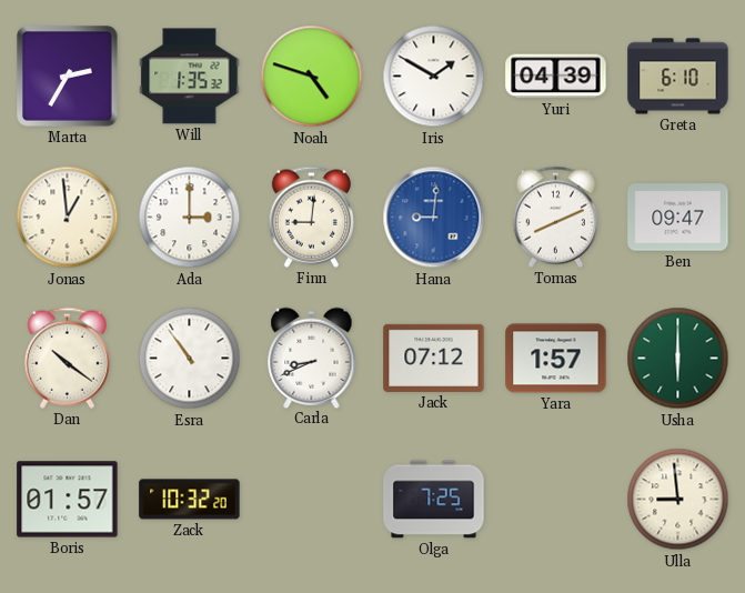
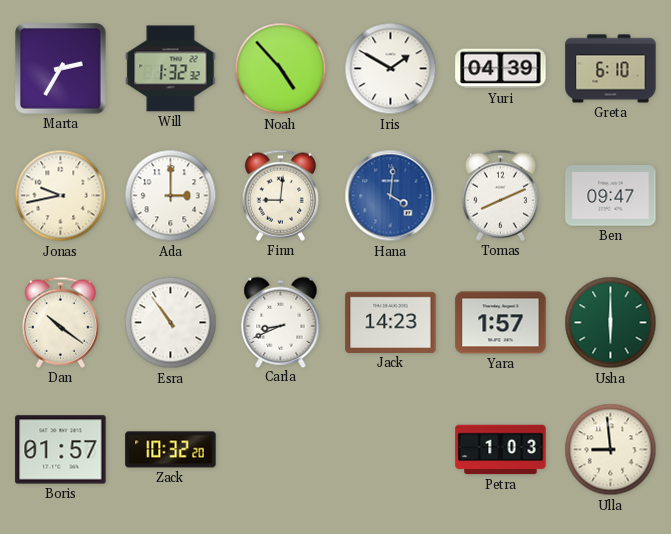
Will: 1:35 -> 1:32
Noah: 4:48 -> 4:53
Jonas: 12:59 -> 9:43
Hana: 9:01 -> 4:01
Jack: 07:12 -> 14:23
Olga: 7:25 -> none
Petra: none -> 1:03
